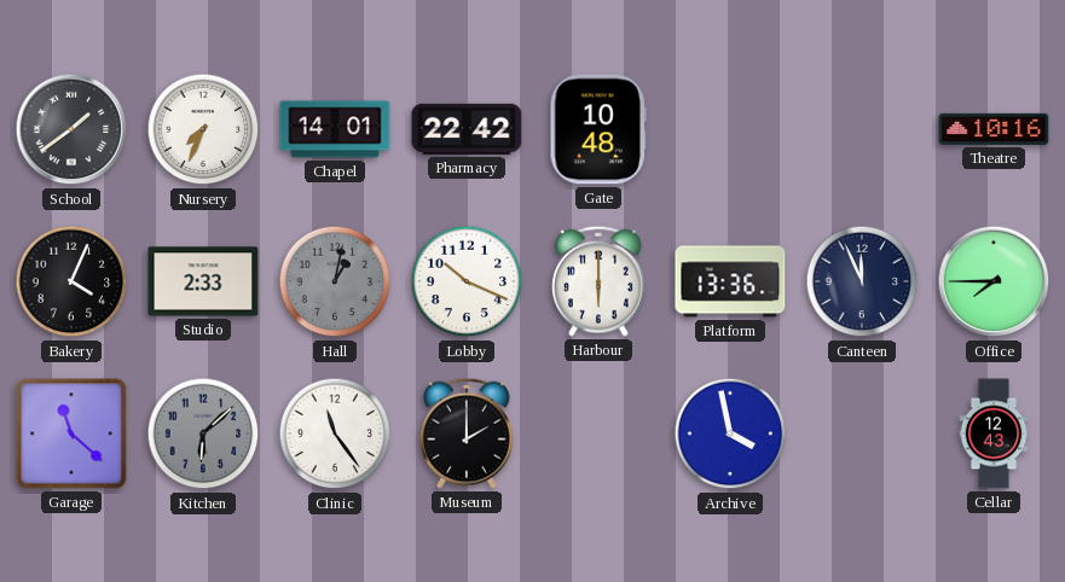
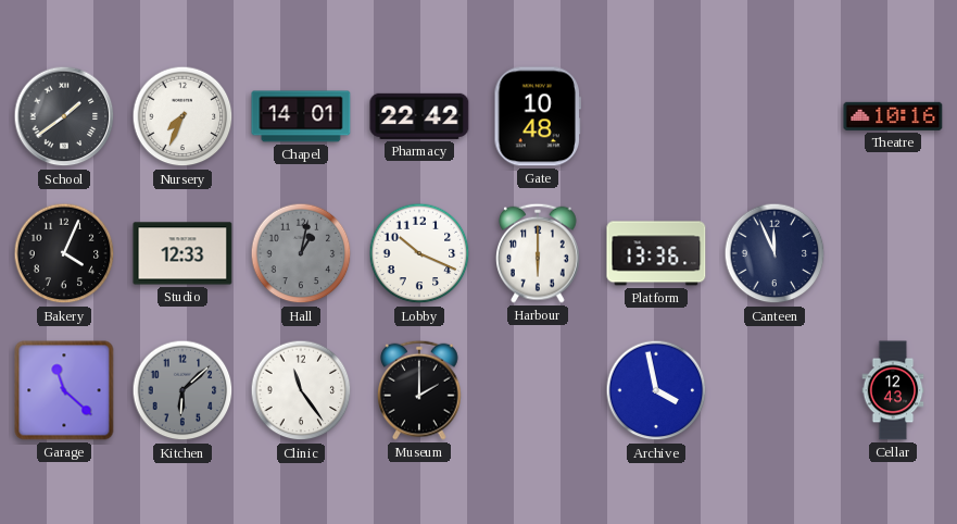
Studio: 2:33 -> 12:33
Office: 7:45 -> none
